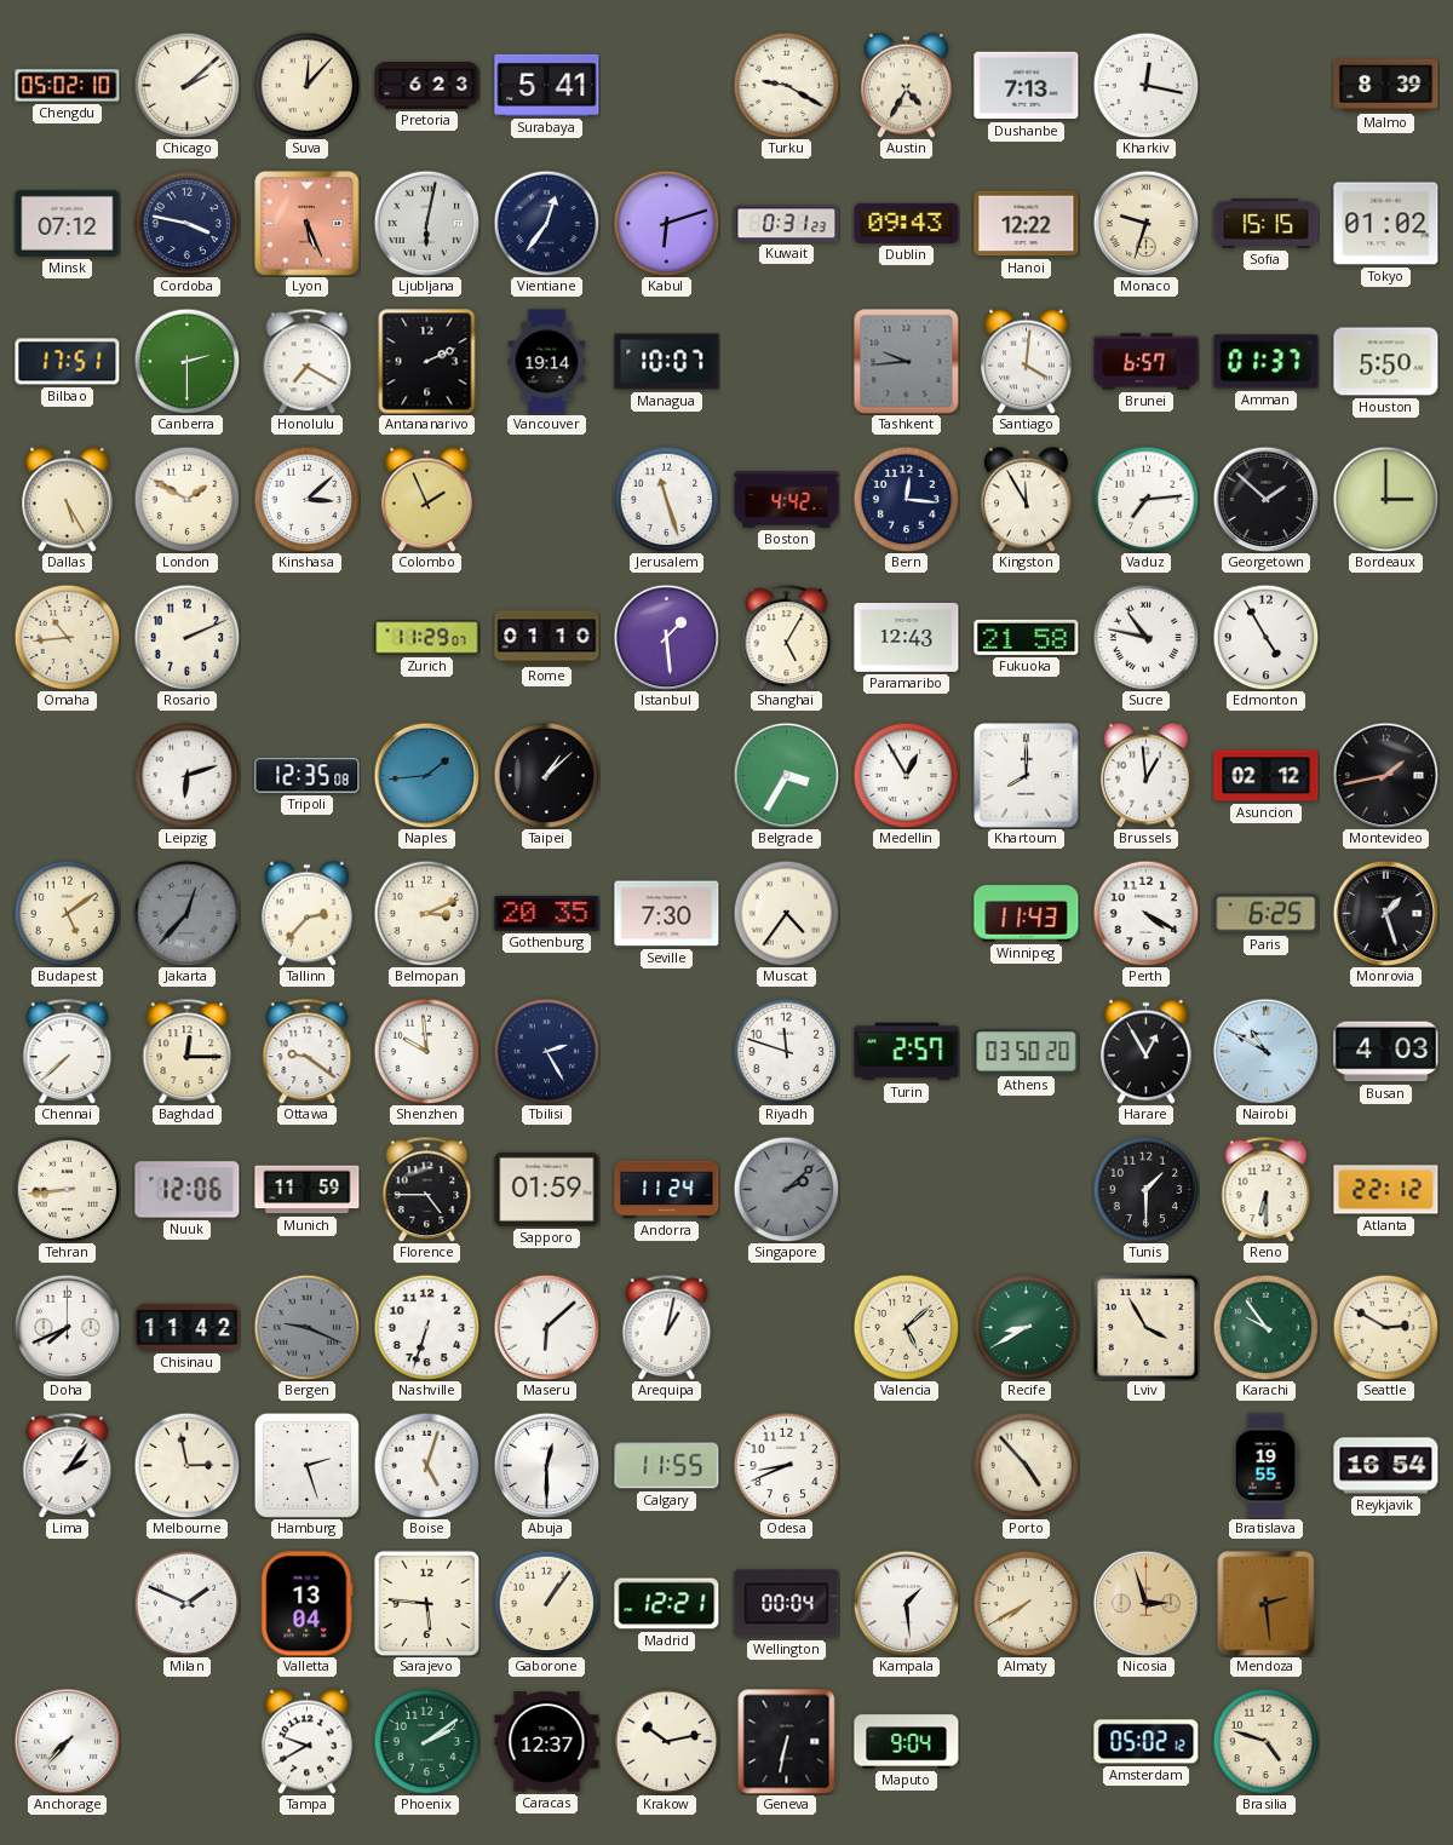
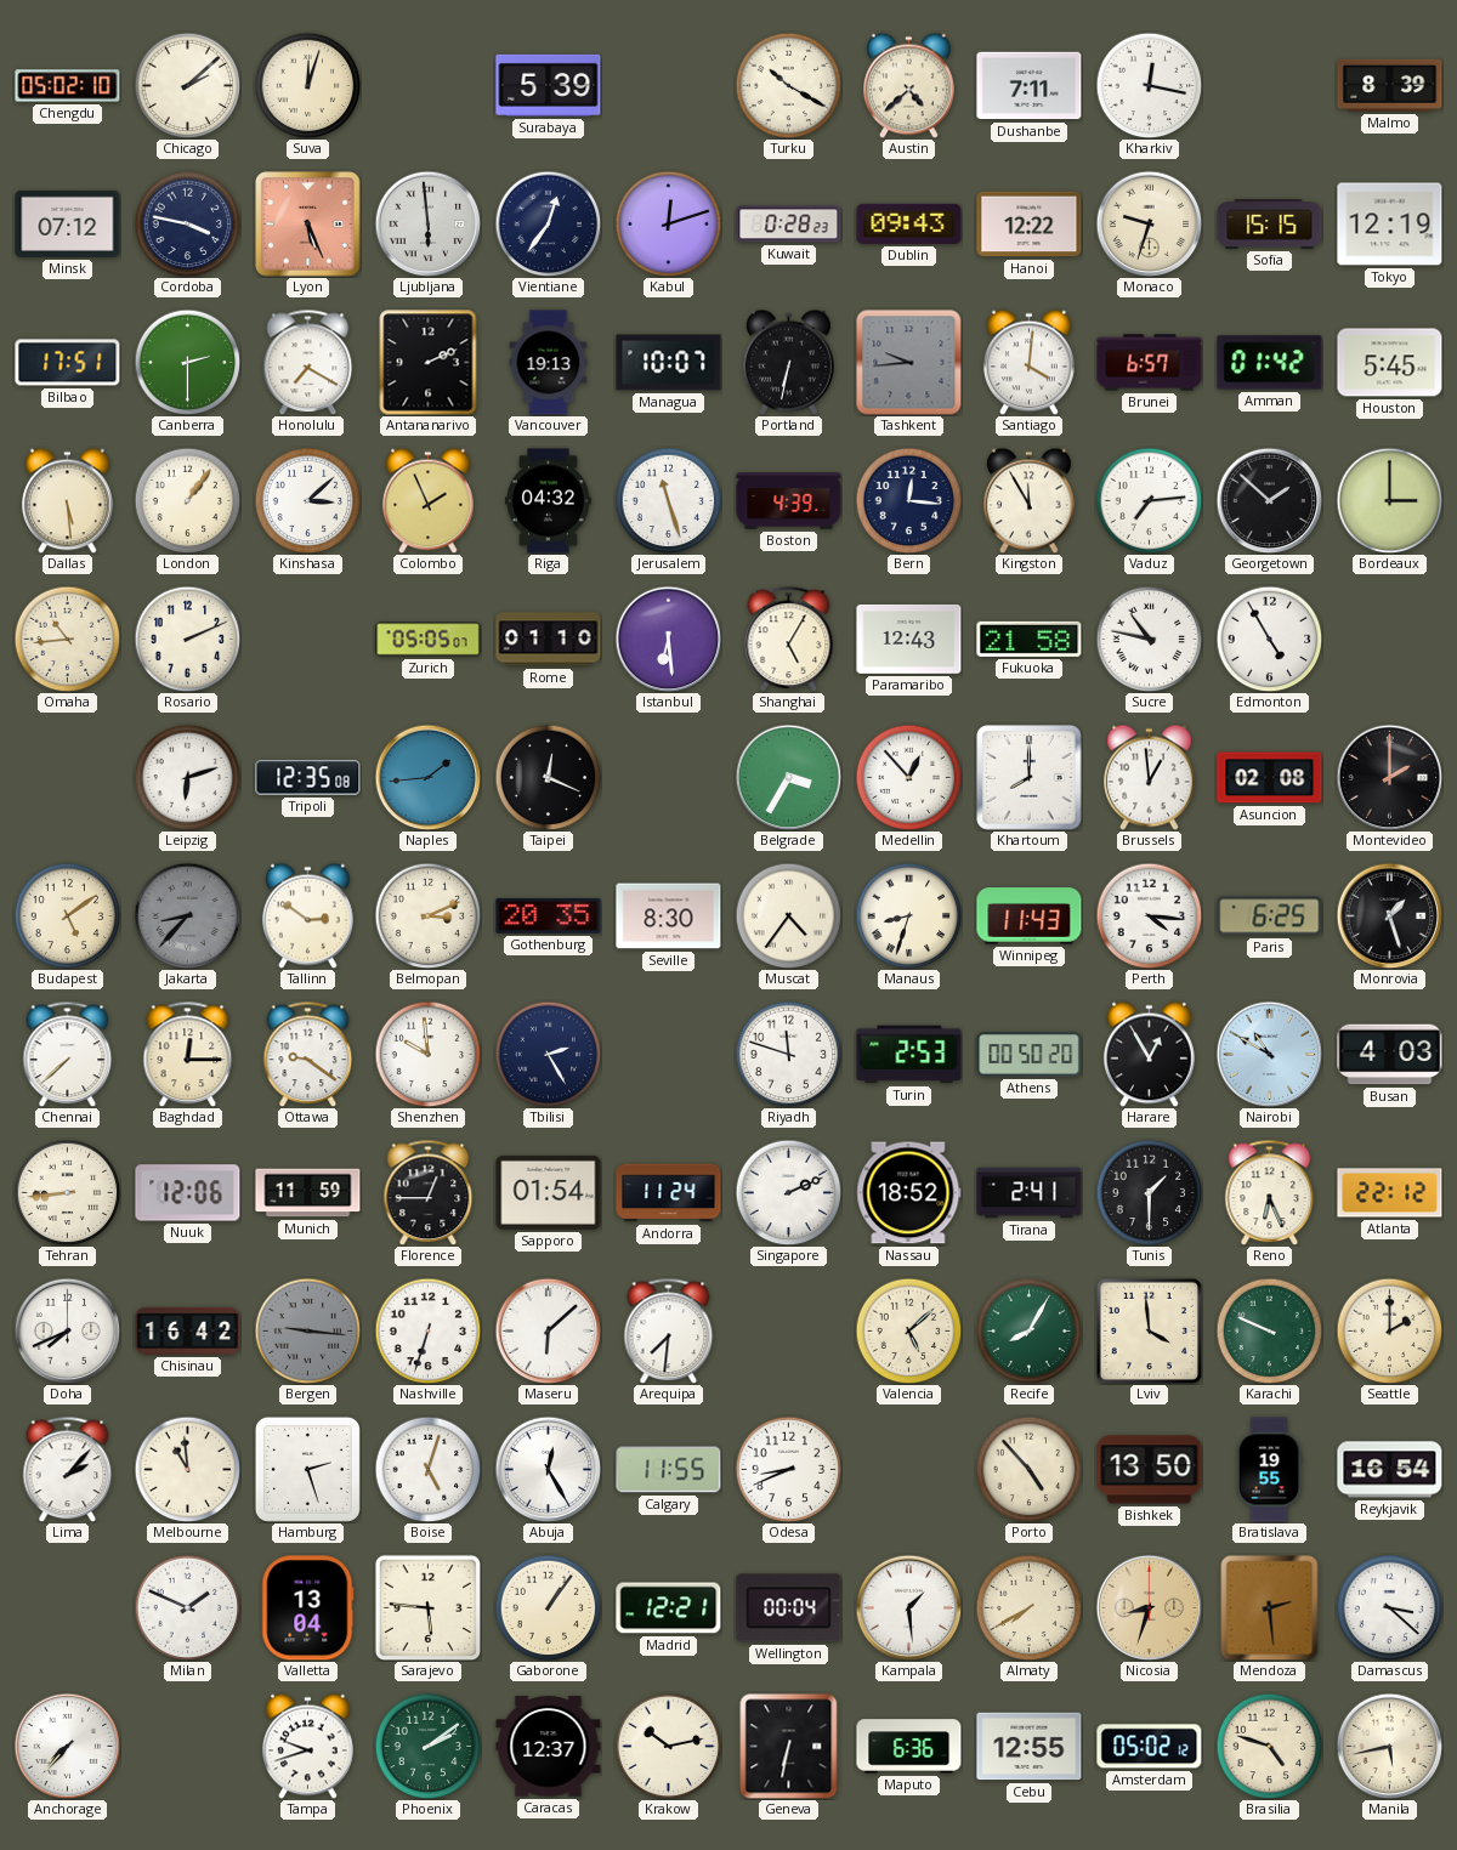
Suva: 12:07 -> 12:03
Pretoria: 6:23 -> none
Surabaya: 5:41 -> 5:39
Turku: 9:20 -> 10:20
Austin: 4:35 -> 4:38
Dushanbe: 7:13 -> 7:11
Ljubljana: 6:02 -> 5:59
Kabul: 6:12 -> 12:12
Kuwait: 0:31 -> 0:28
Tokyo: 01:02 -> 12:19
Vancouver: 19:14 -> 19:13
Portland: none -> 6:32
Amman: 01:37 -> 01:42
Houston: 5:50 -> 5:45
Dallas: 5:25 -> 5:29
London: 1:50 -> 1:06
Riga: none -> 04:32
Boston: 4:42 -> 4:39
Zurich: 11:29 -> 05:05
Istanbul: 1:29 -> 6:29
Taipei: 1:08 -> 12:19
Medellin: 12:55 -> 12:53
Asuncion: 02:12 -> 02:08
Montevideo: 1:43 -> 2:00
Jakarta: 12:37 -> 8:37
Tallinn: 2:37 -> 2:51
Seville: 7:30 -> 8:30
Manaus: none -> 8:33
Perth: 4:20 -> 4:16
Turin: 2:57 -> 2:53
Athens: 03:50 -> 00:50
Florence: 4:45 -> 12:45
Sapporo: 01:59 -> 01:54
Singapore: 2:08 -> 2:11
Singapore dial: grey -> white
Nassau: none -> 18:52
Tirana: none -> 2:41
Reno: 6:30 -> 6:26
Chisinau: 11:42 -> 16:42
Bergen: 9:19 -> 9:16
Arequipa: 1:02 -> 7:31
Recife: 8:40 -> 8:05
Lviv: 3:55 -> 3:59
Karachi: 9:54 -> 9:49
Seattle: 2:50 -> 2:00
Lima: 2:06 -> 2:07
Melbourne: 2:58 -> 10:59
Abuja: 12:30 -> 12:25
Bishkek: none -> 13:50
Nicosia: 2:57 -> 8:33
Damascus: none -> 3:22
Tampa: 9:40 -> 9:42
Maputo: 9:04 -> 6:36
Cebu: none -> 12:55
Manila: none -> 5:43
